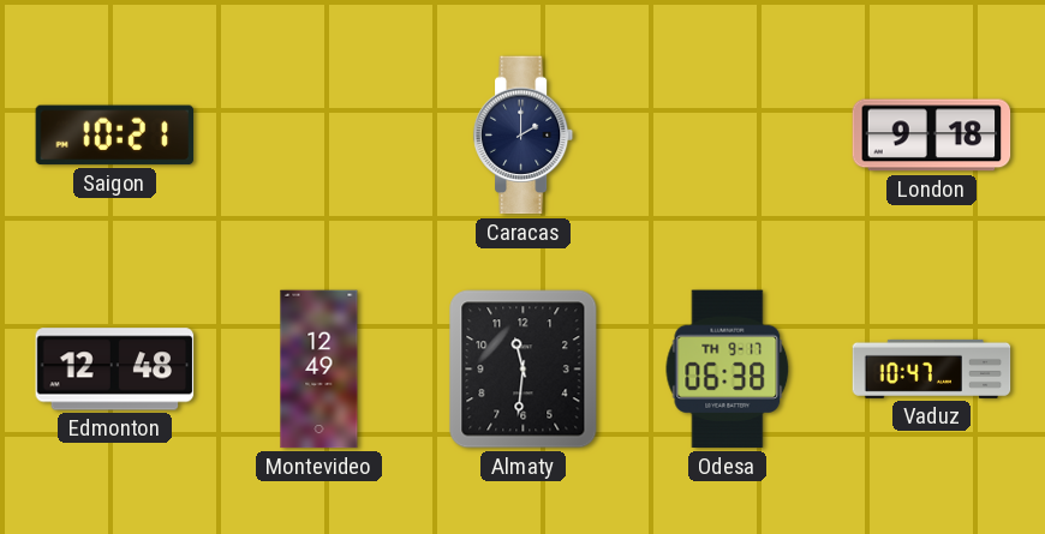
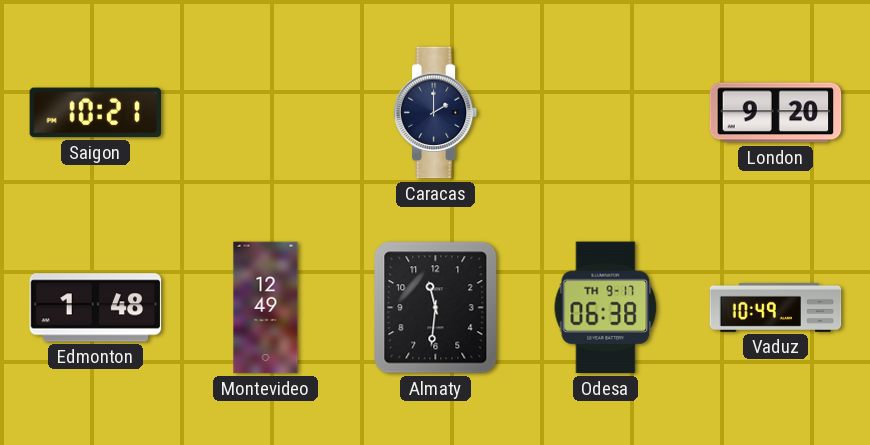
London: 9:18 -> 9:20
Edmonton: 12:48 -> 1:48
Vaduz: 10:47 -> 10:49
